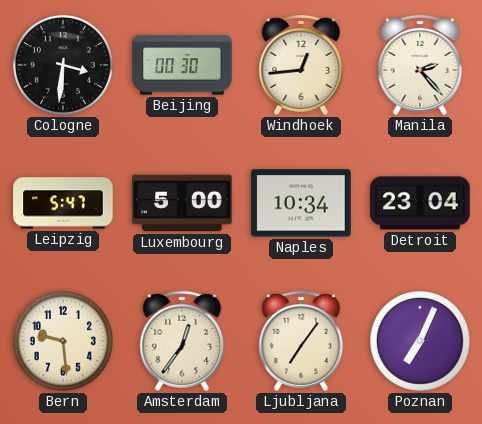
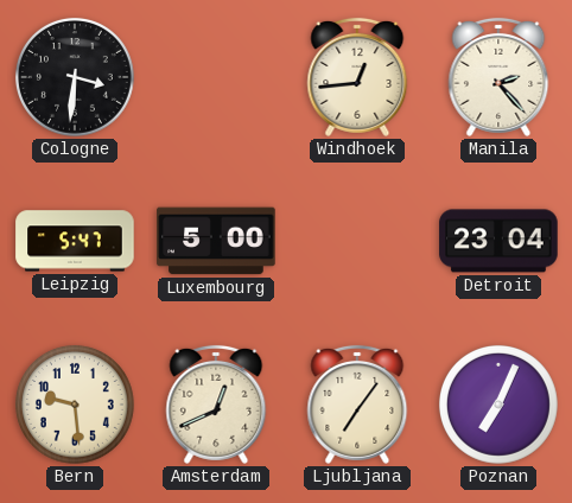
Beijing: 00:30 -> none
Naples: 10:34 -> none
Amsterdam: 12:36 -> 12:41
